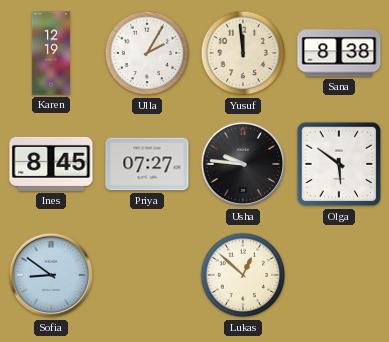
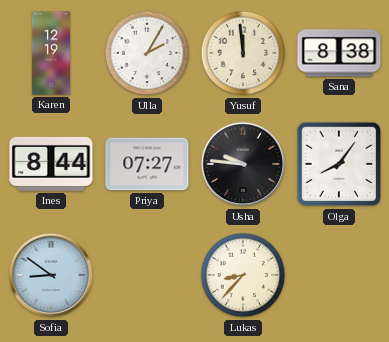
Ines: 8:45 -> 8:44
Olga: 5:51 -> 8:06
Lukas: 12:52 -> 8:37
